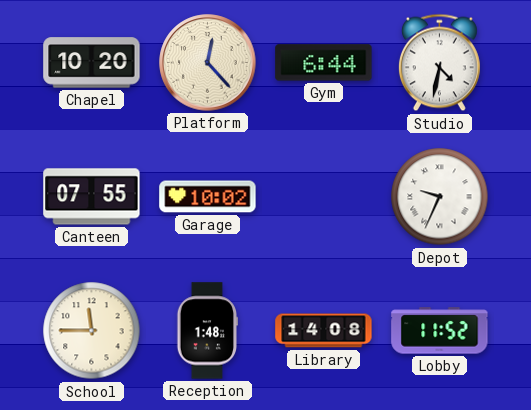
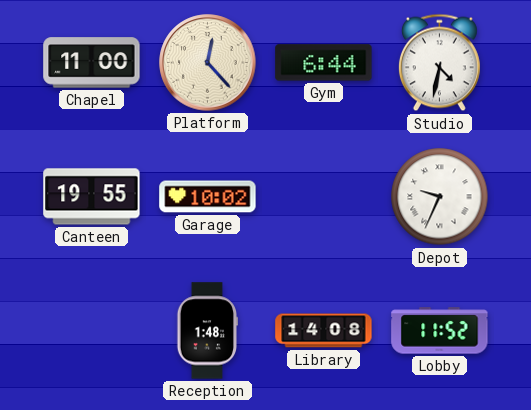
Chapel: 10:20 -> 11:00
Canteen: 07:55 -> 19:55
School: 11:45 -> none
